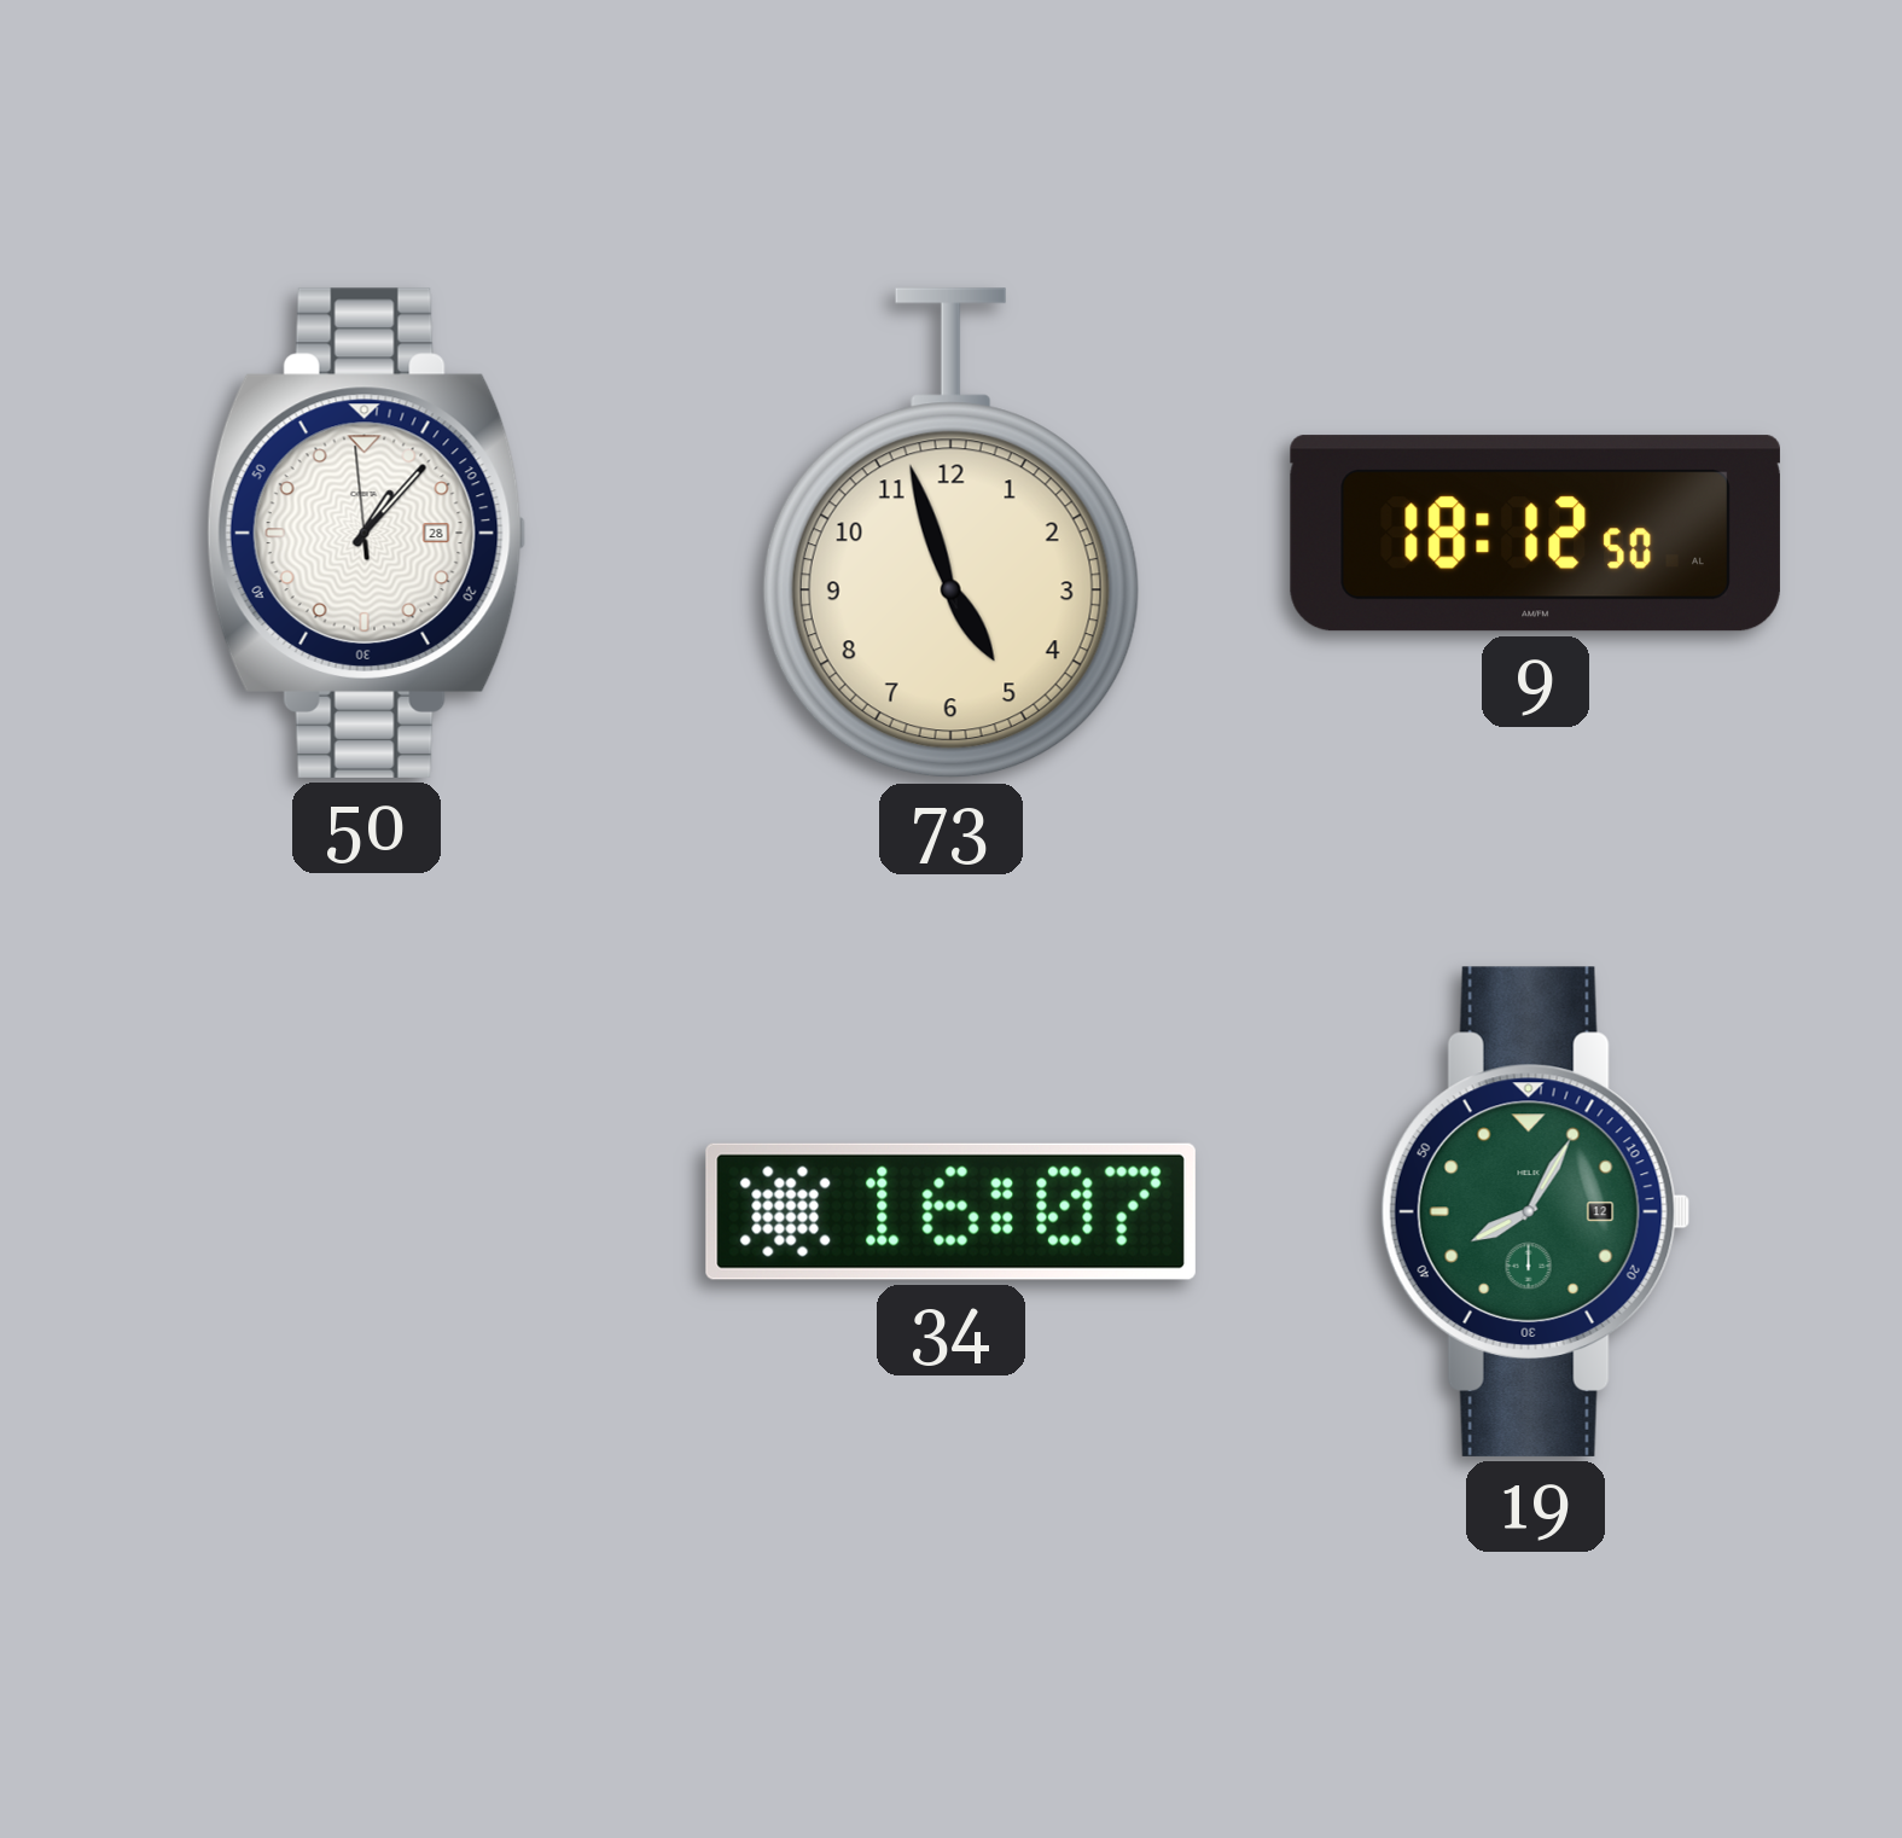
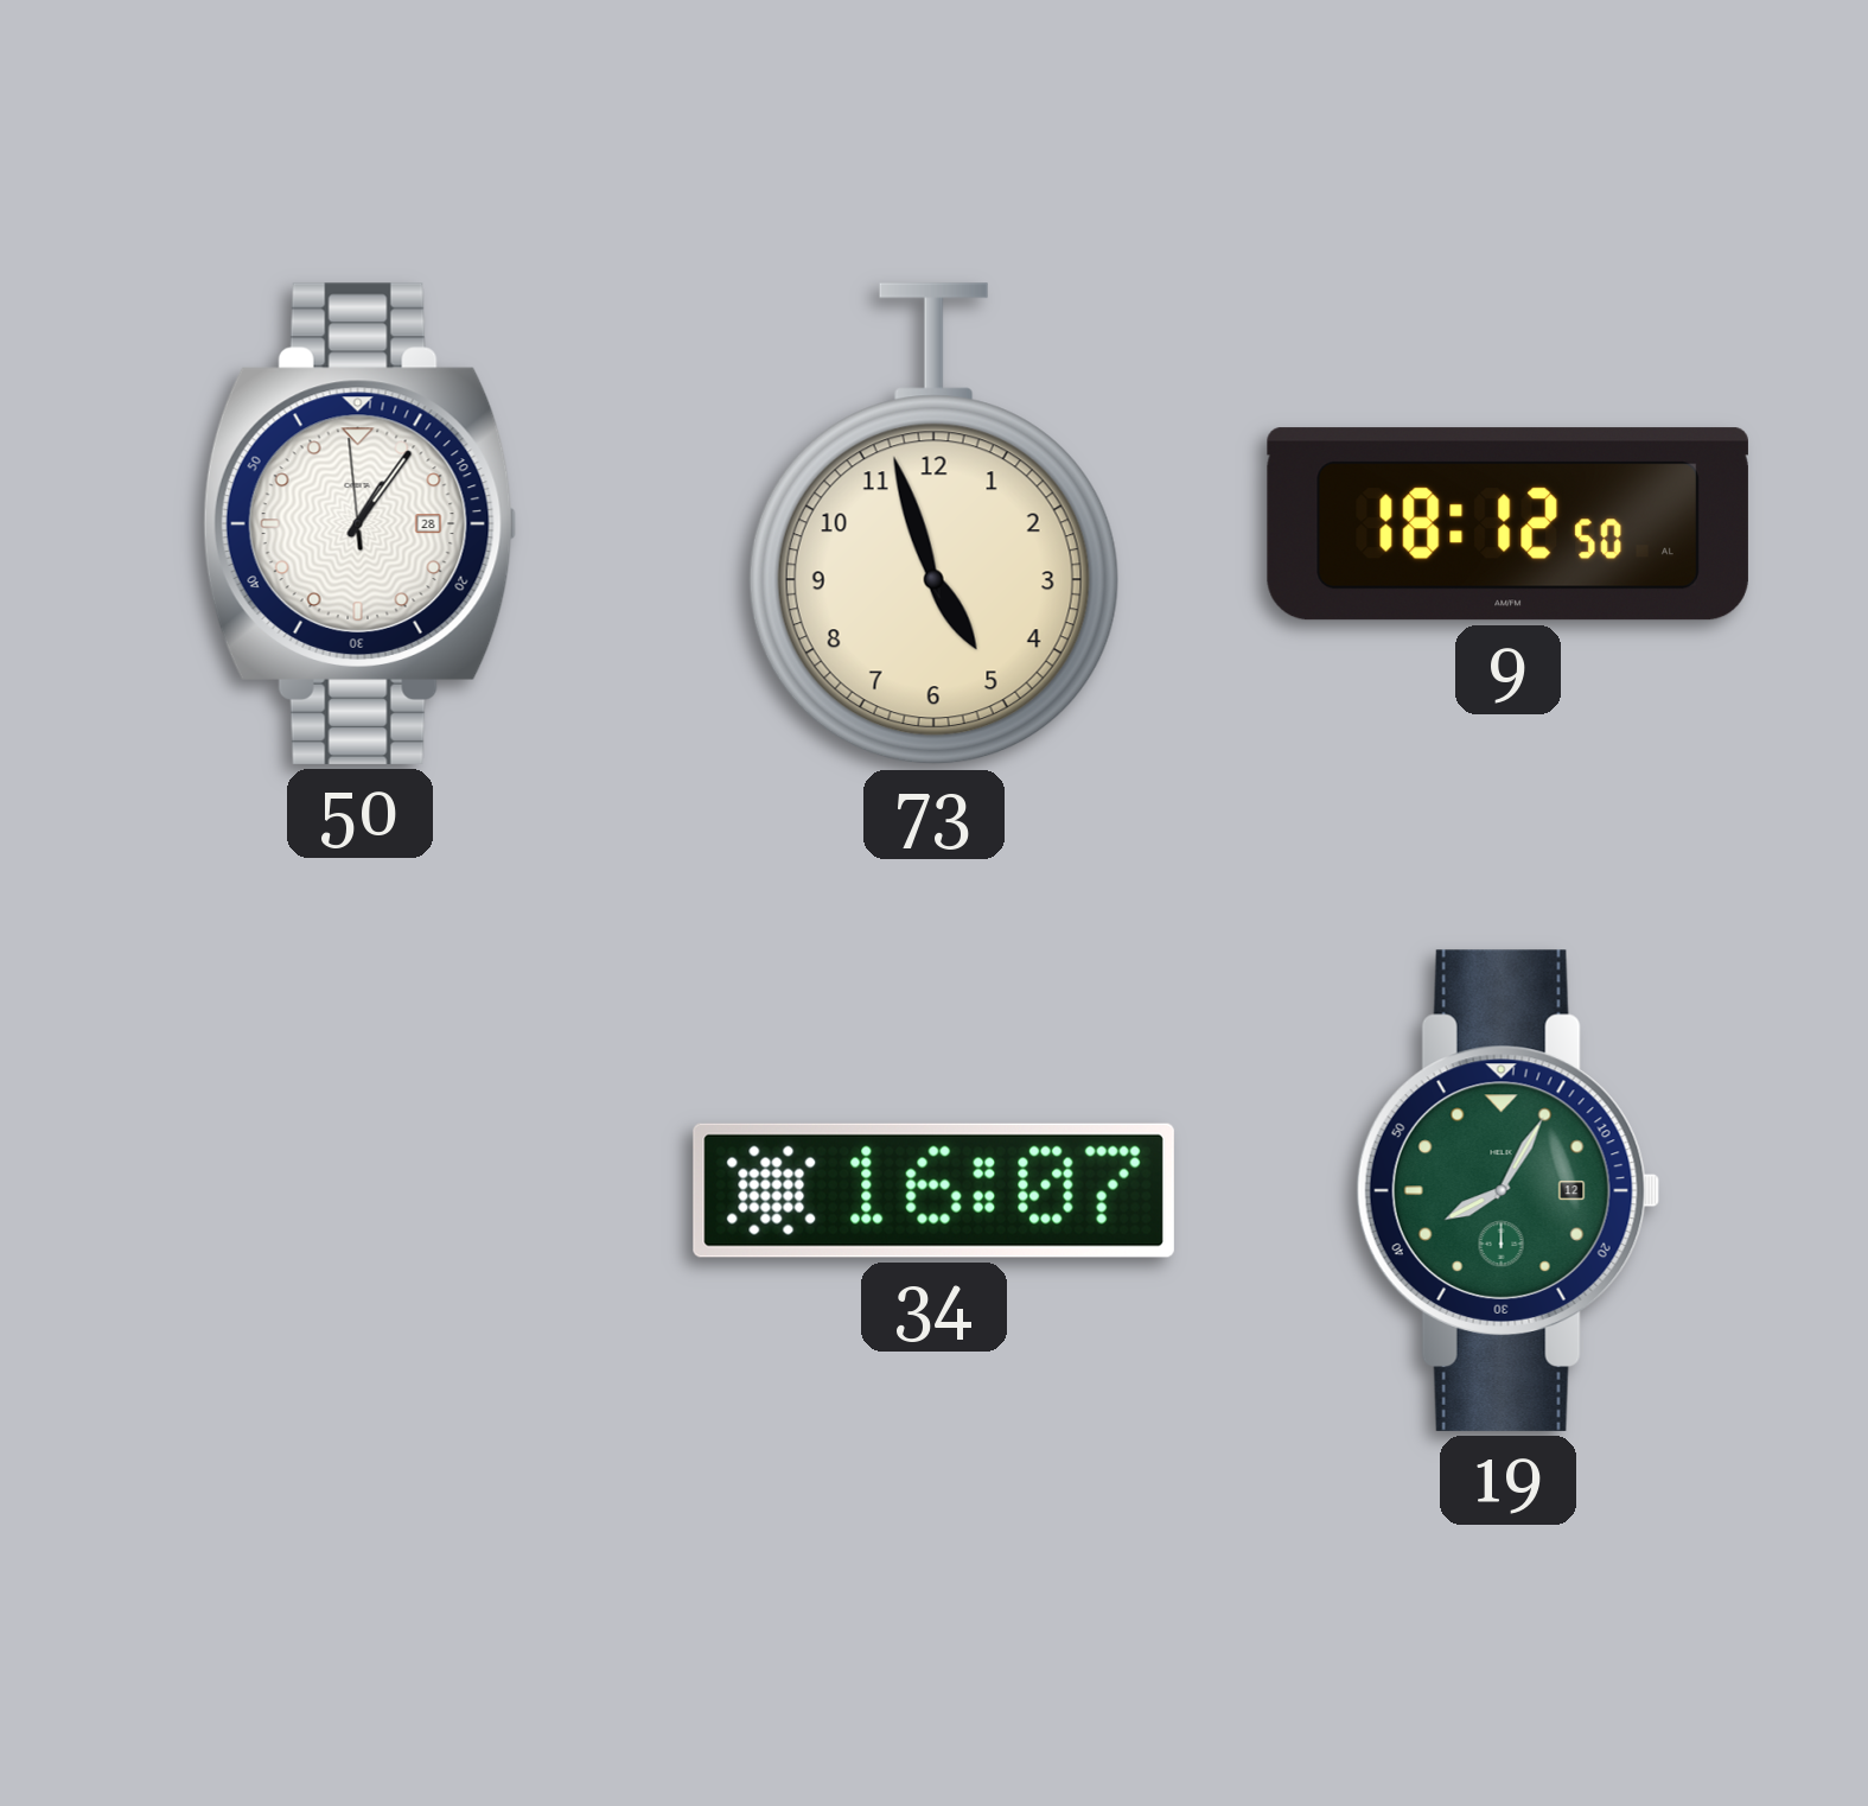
50: 1:06 -> 1:05
